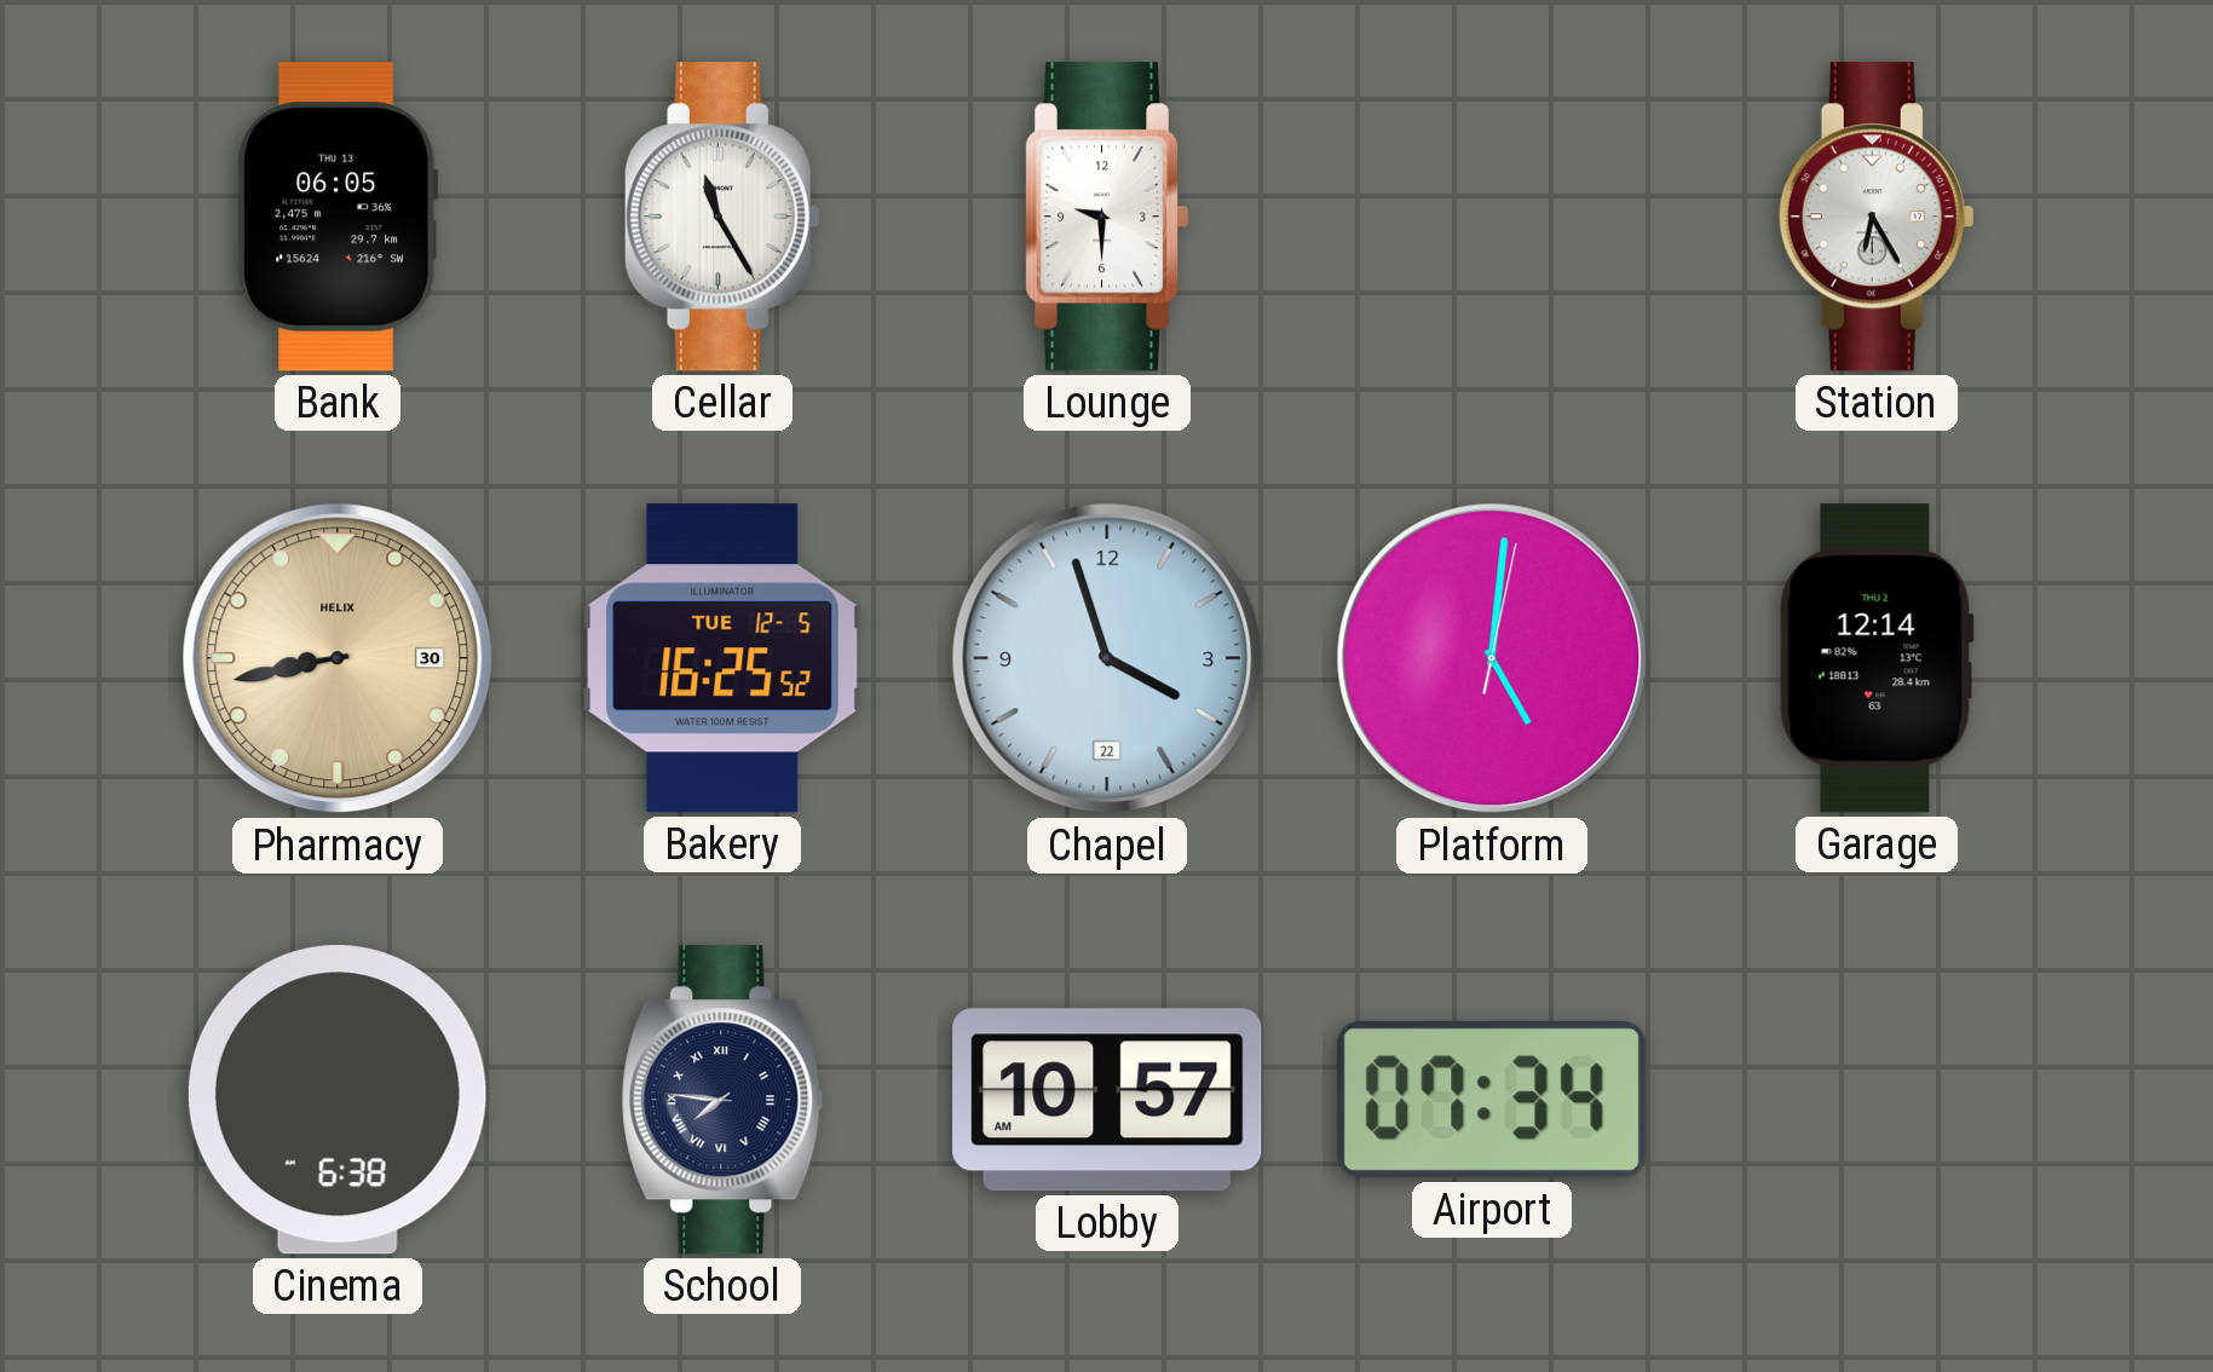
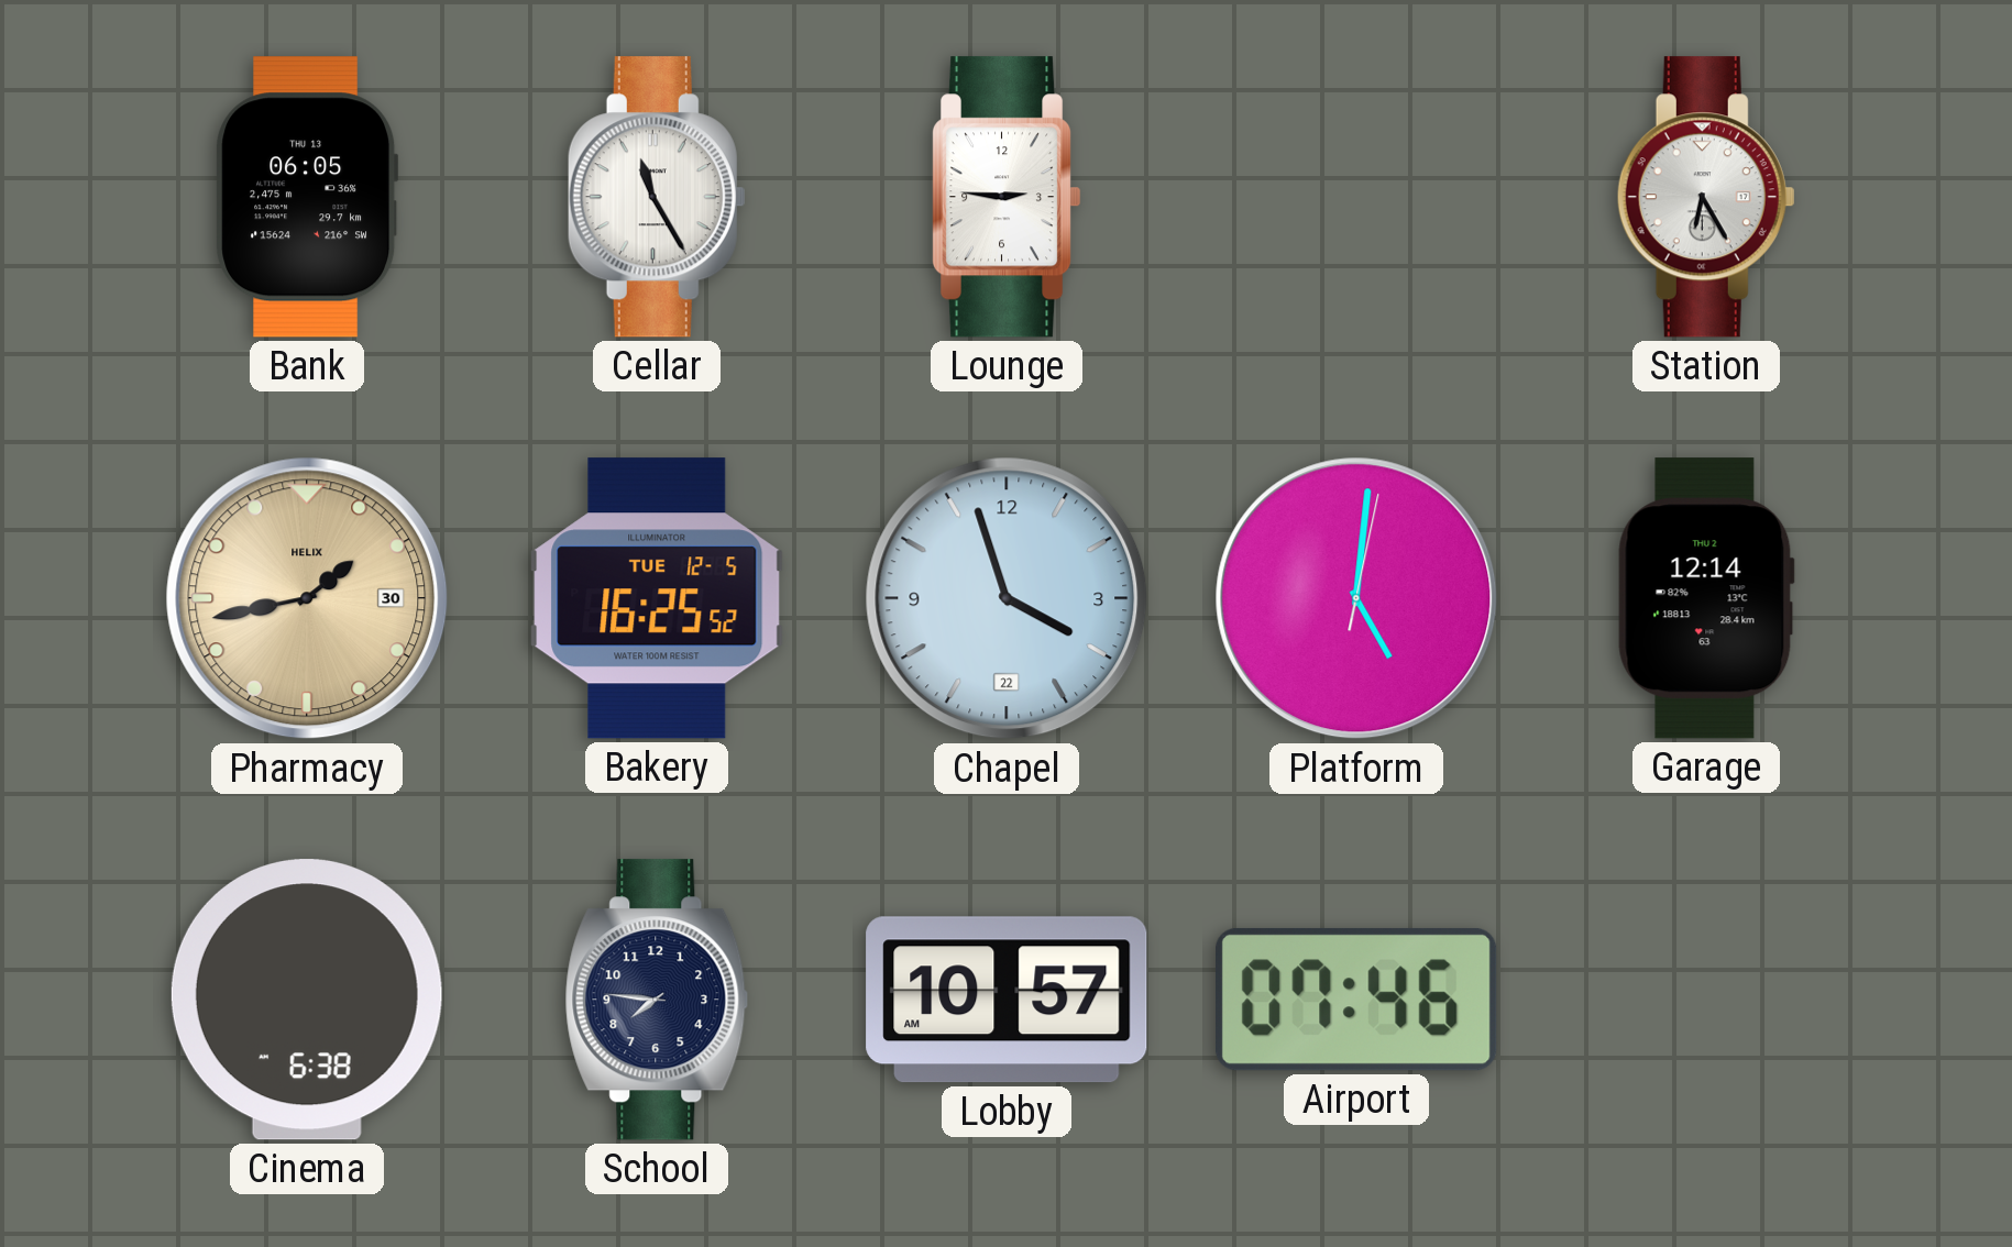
Lounge: 9:30 -> 2:46
Pharmacy: 8:43 -> 1:43
School numerals: Roman -> Arabic
Airport: 07:34 -> 07:46
